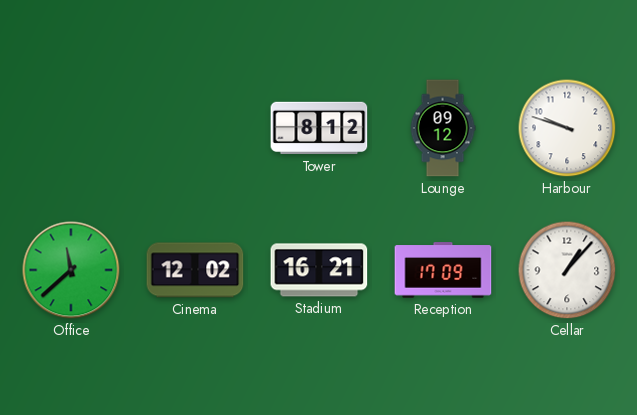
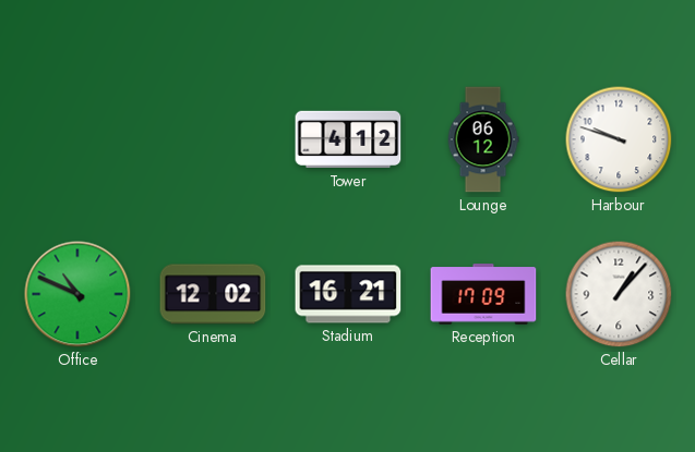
Tower: 8:12 -> 4:12
Lounge: 09:12 -> 06:12
Office: 11:38 -> 10:49
